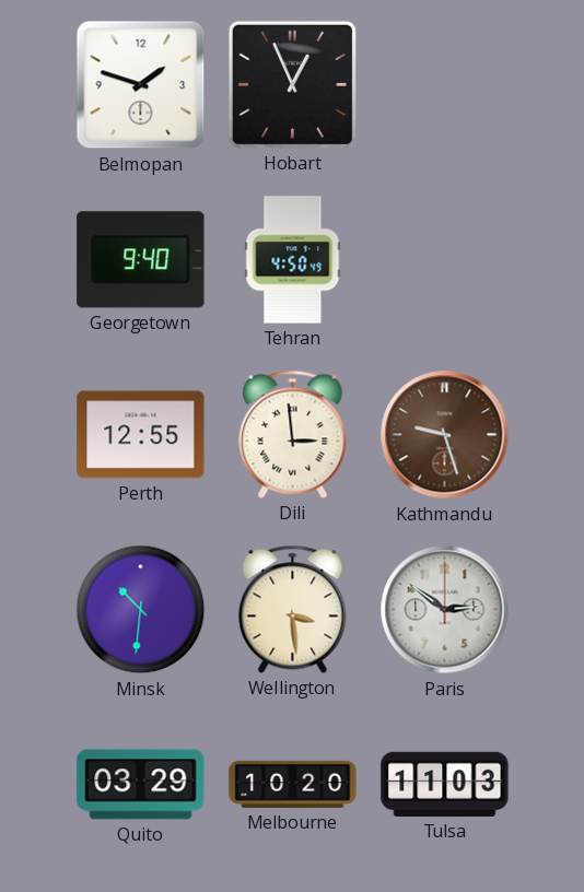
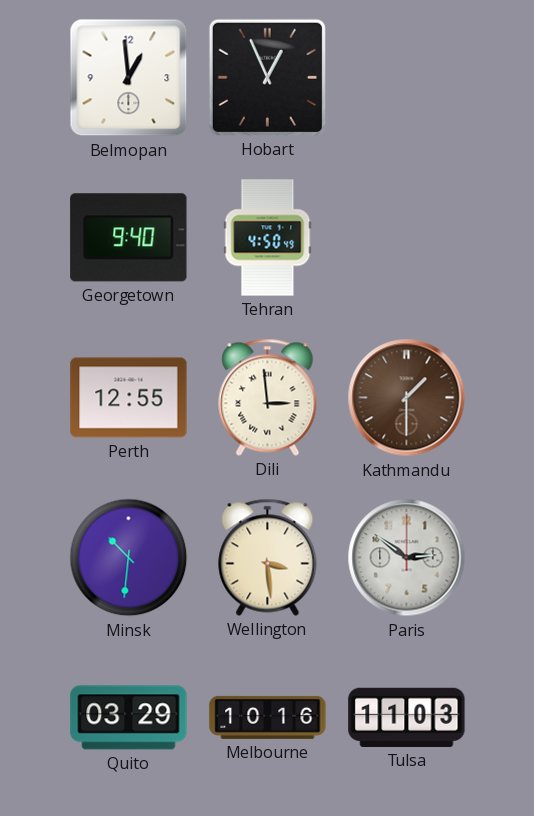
Belmopan: 1:48 -> 12:59
Kathmandu: 9:27 -> 1:30
Melbourne: 10:20 -> 10:16
